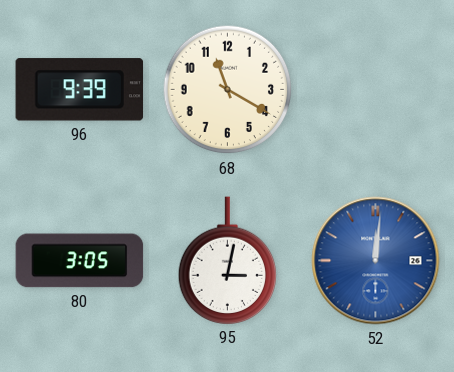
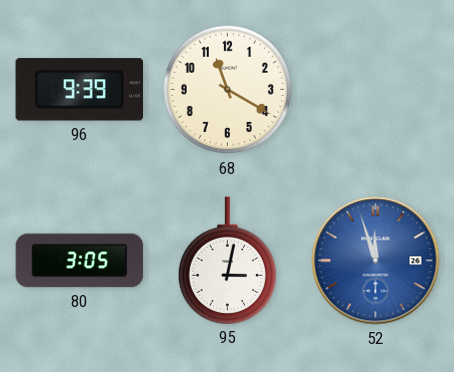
52: 12:01 -> 11:57
